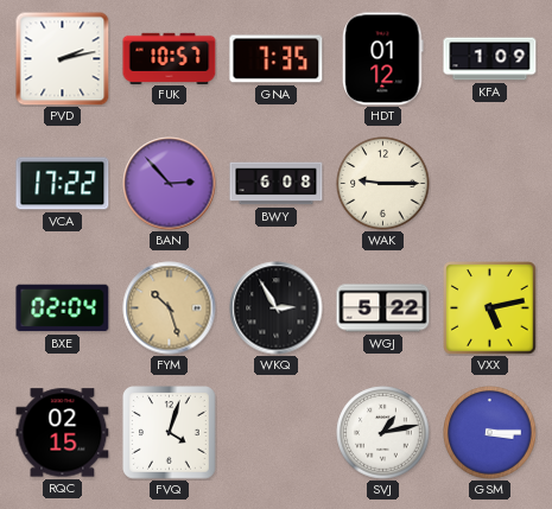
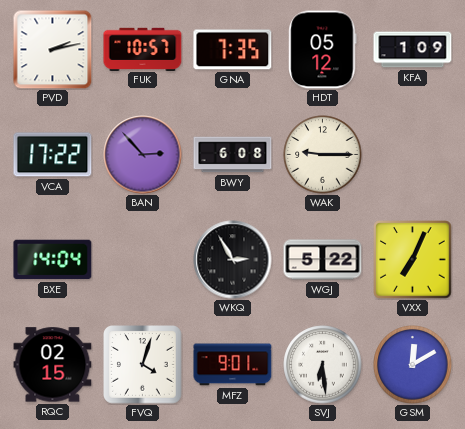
HDT: 01:12 -> 05:12
BXE: 02:04 -> 14:04
FYM: 10:27 -> none
VXX: 5:13 -> 7:04
MFZ: none -> 9:01
SVJ: 1:13 -> 6:29
GSM: 3:15 -> 12:10
